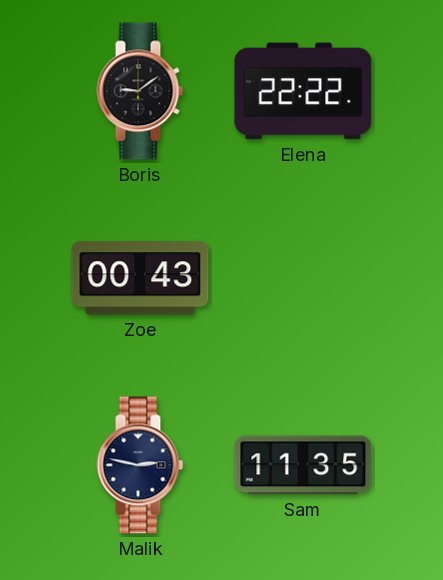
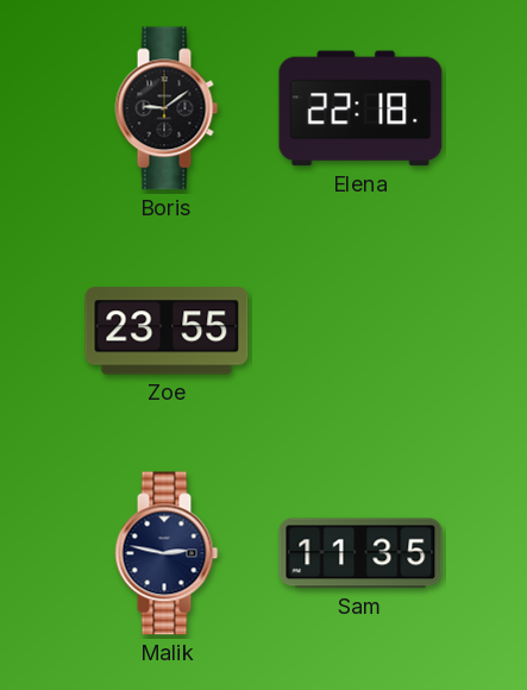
Elena: 22:22 -> 22:18
Zoe: 00:43 -> 23:55
